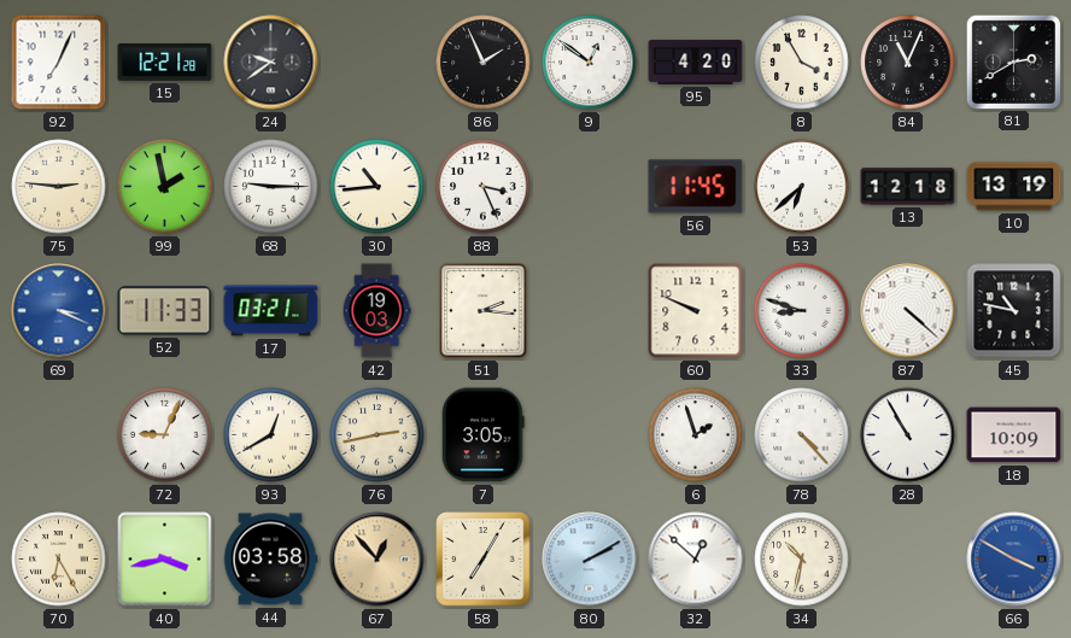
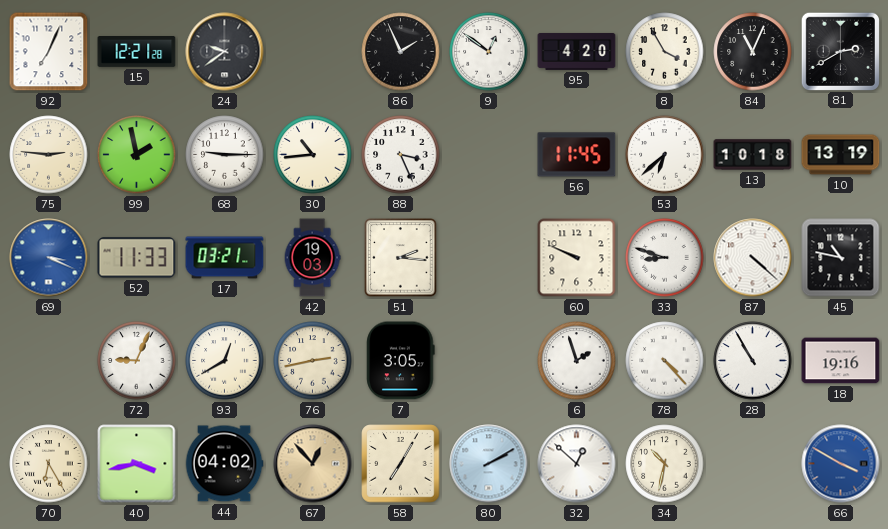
13: 12:18 -> 10:18
18: 10:09 -> 19:16
44: 03:58 -> 04:02
